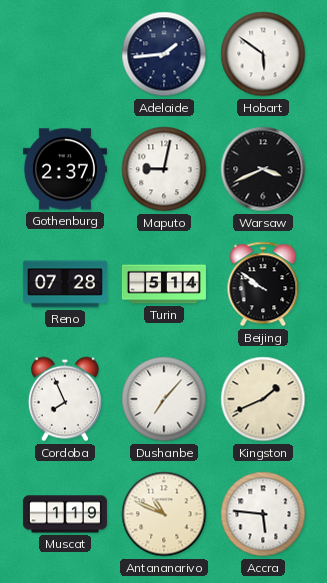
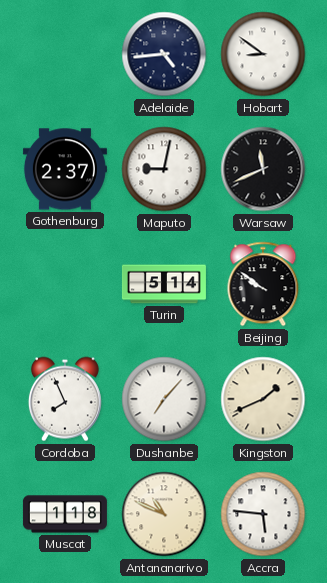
Adelaide: 1:44 -> 4:44
Hobart: 5:51 -> 8:51
Warsaw: 3:41 -> 11:41
Reno: 07:28 -> none
Muscat: 1:19 -> 1:18
